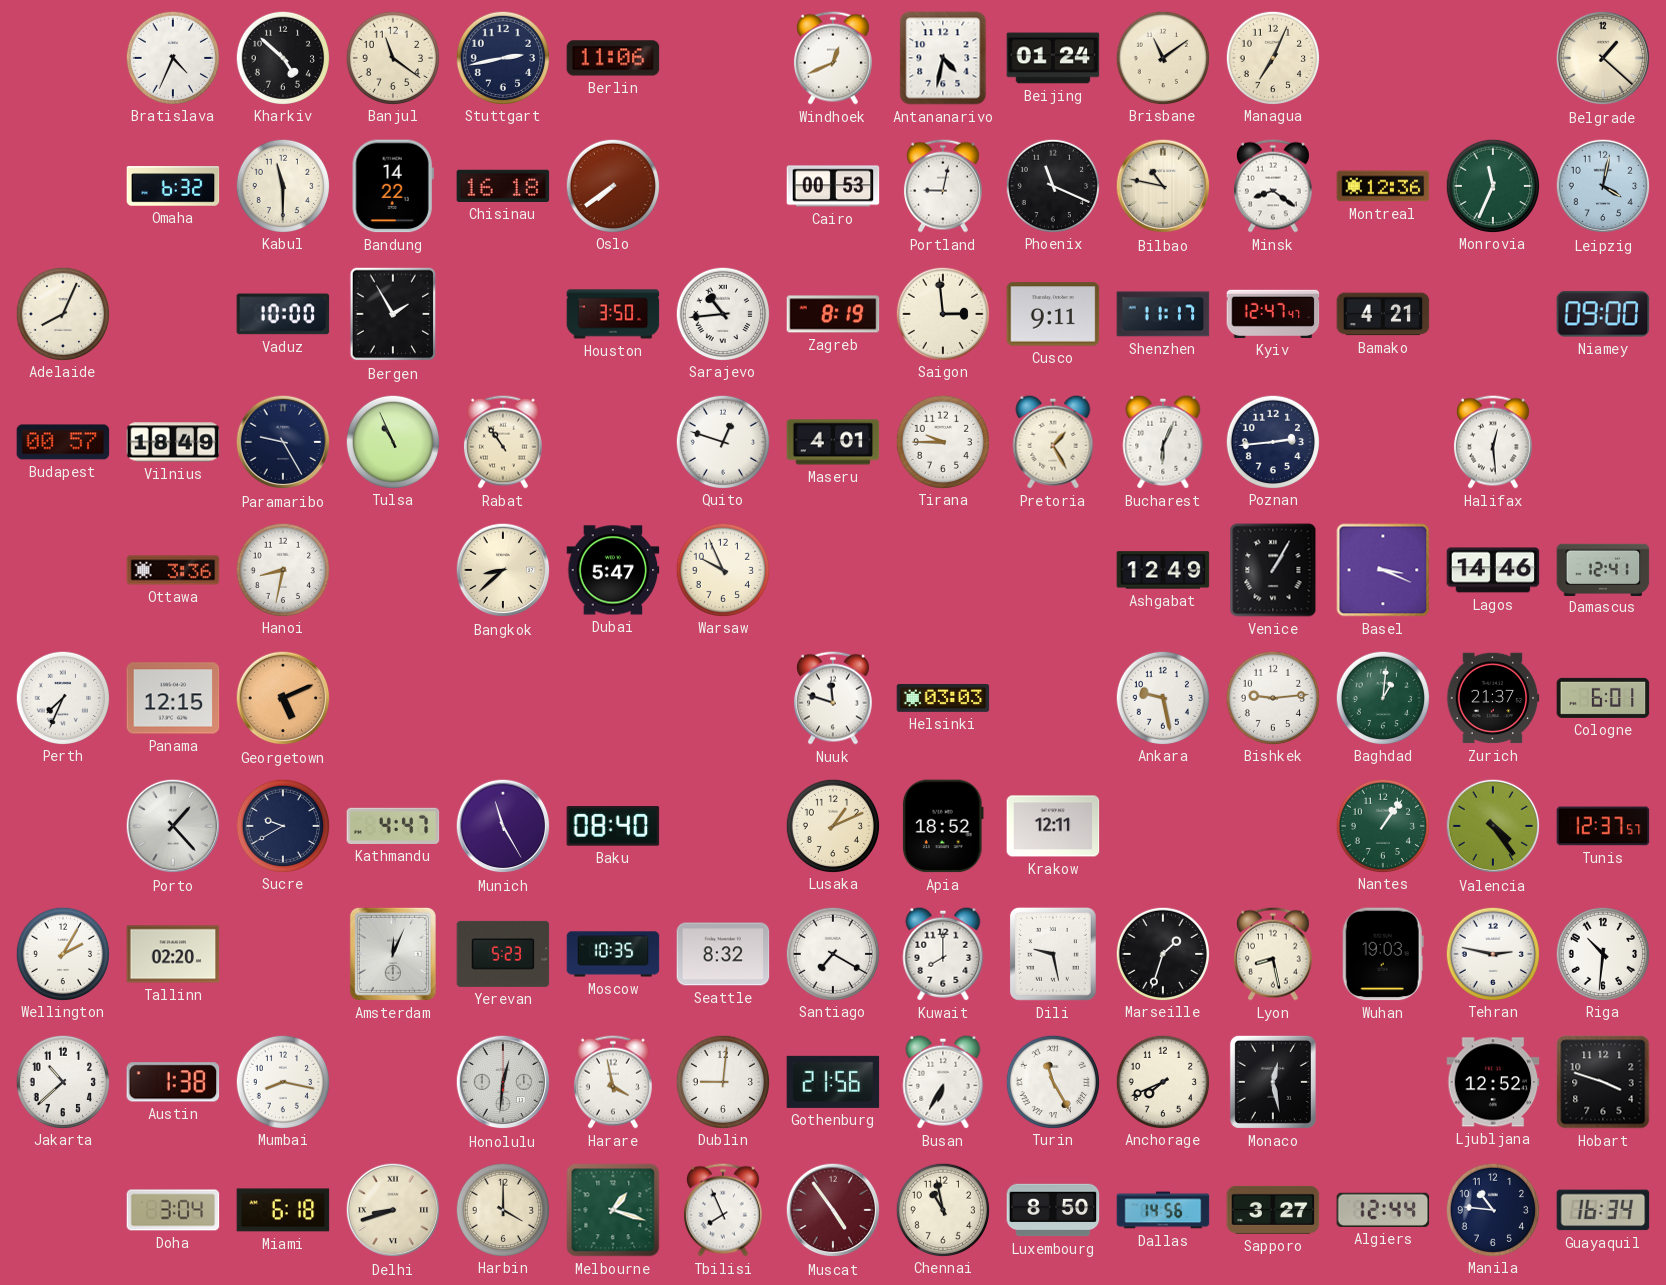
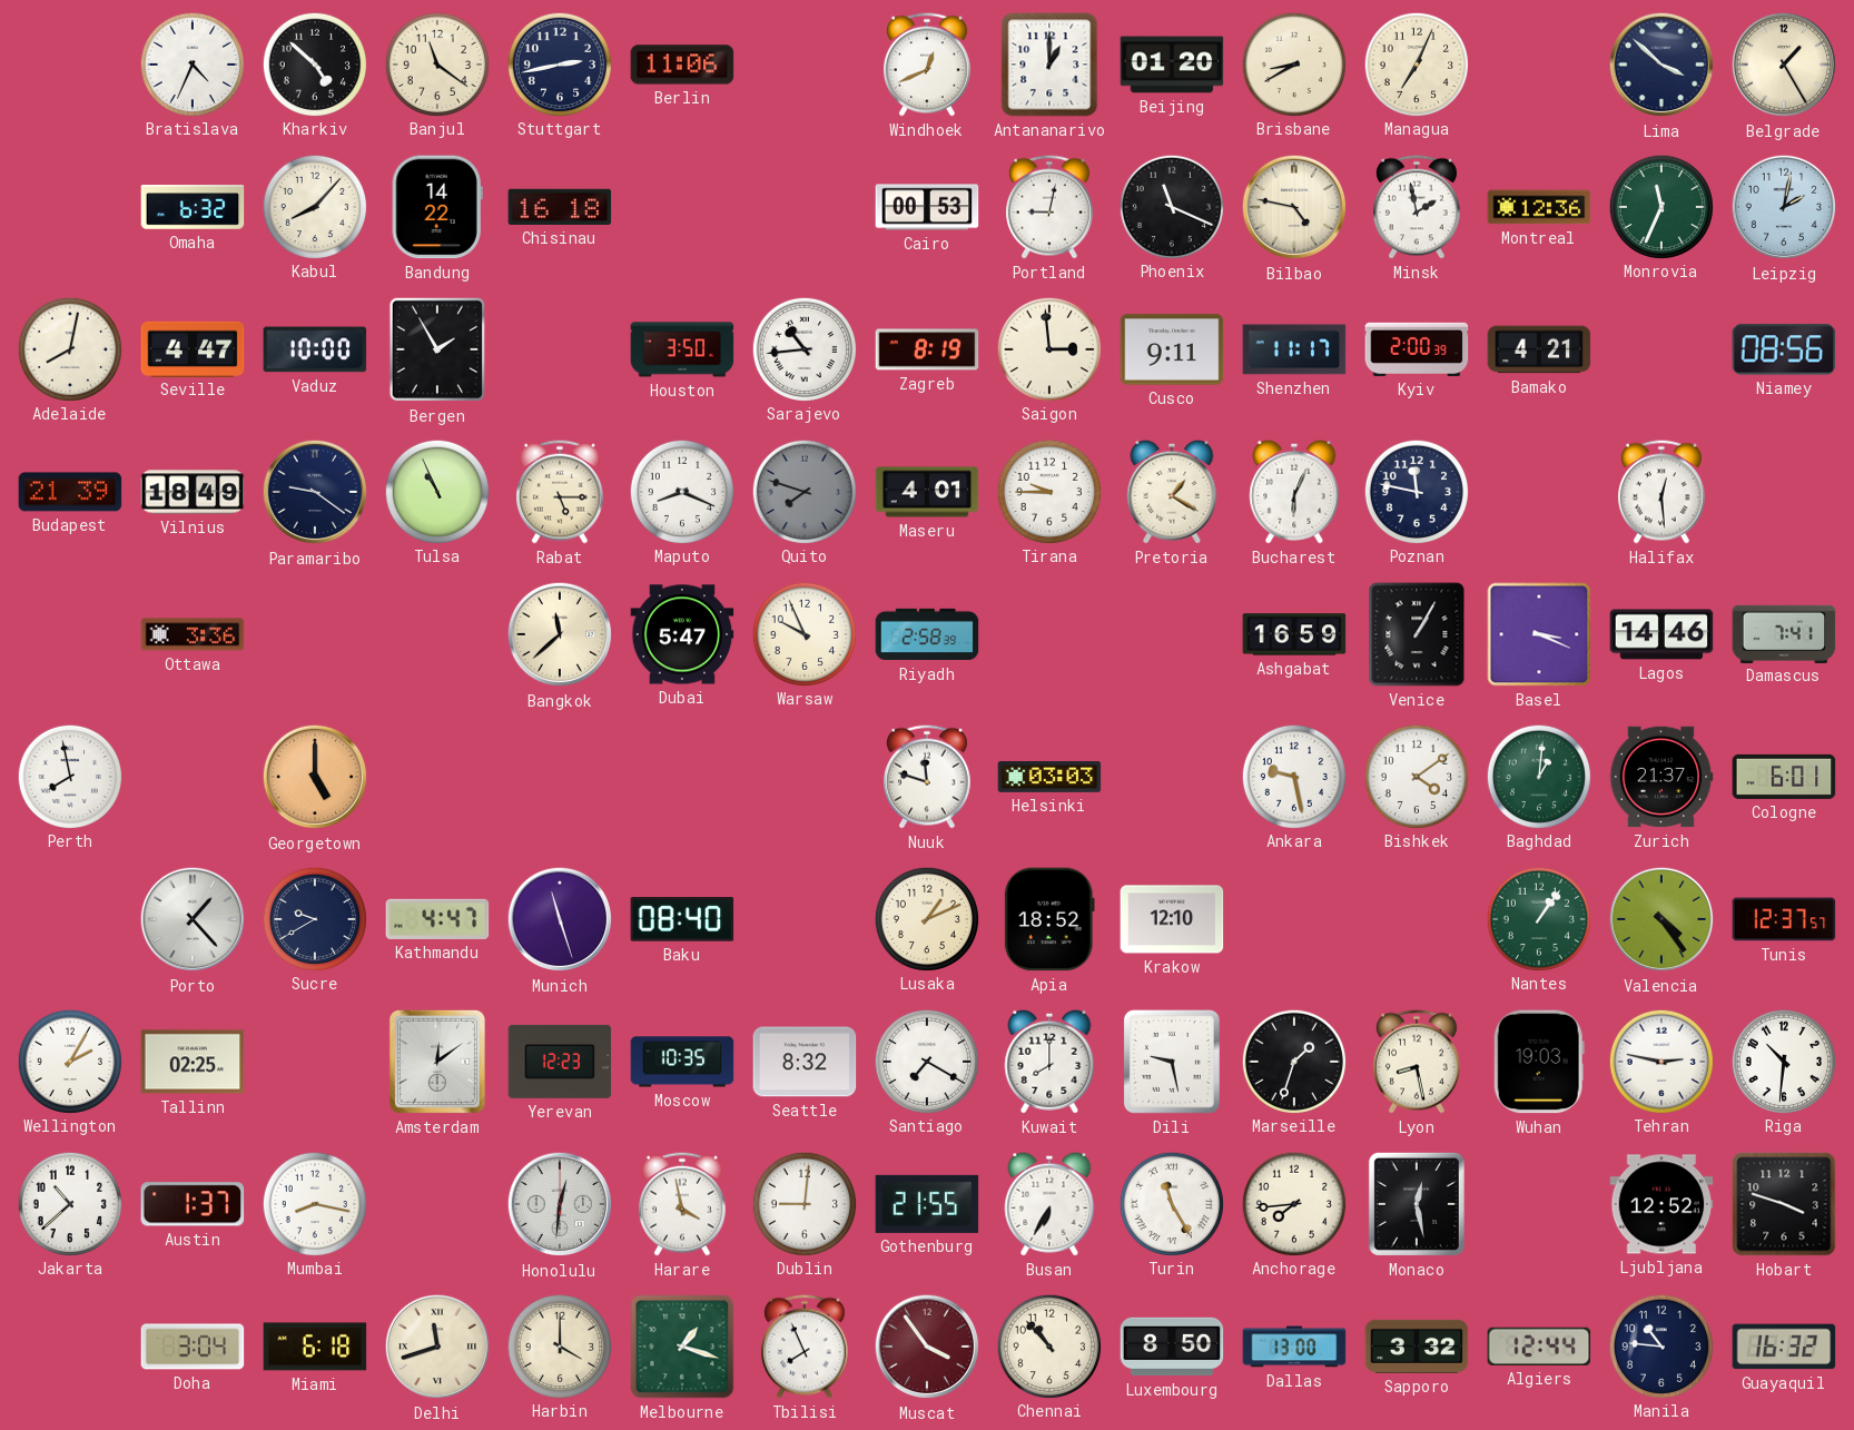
Antananarivo: 4:32 -> 1:00
Beijing: 01:24 -> 01:20
Brisbane: 11:09 -> 8:40
Lima: none -> 3:52
Belgrade: 1:22 -> 1:25
Kabul: 11:30 -> 8:07
Oslo: 7:39 -> none
Bilbao: 10:47 -> 4:47
Minsk: 8:21 -> 1:58
Leipzig: 4:02 -> 2:02
Adelaide: 8:04 -> 8:02
Seville: none -> 4:47
Kyiv: 12:47 -> 2:00
Niamey: 09:00 -> 08:56
Budapest: 00:57 -> 21:39
Paramaribo: 9:25 -> 9:21
Rabat: 10:54 -> 5:15
Maputo: none -> 8:19
Quito: 12:48 -> 7:48
Quito dial: white -> grey
Pretoria: 1:25 -> 1:20
Poznan: 2:44 -> 11:47
Hanoi: 8:32 -> none
Bangkok: 8:38 -> 11:38
Riyadh: none -> 2:58
Ashgabat: 12:49 -> 16:59
Damascus: 12:41 -> 7:41
Perth: 7:34 -> 7:58
Panama: 12:15 -> none
Georgetown: 5:11 -> 5:00
Bishkek: 9:14 -> 4:09
Munich: 11:25 -> 11:27
Krakow: 12:11 -> 12:10
Tallinn: 02:20 -> 02:25
Amsterdam: 12:04 -> 12:09
Yerevan: 5:23 -> 12:23
Austin: 1:38 -> 1:37
Gothenburg: 21:56 -> 21:55
Anchorage: 7:41 -> 7:44
Delhi: 8:42 -> 11:42
Muscat: 4:54 -> 3:54
Chennai: 10:58 -> 10:53
Dallas: 14:56 -> 13:00
Sapporo: 3:27 -> 3:32
Guayaquil: 16:34 -> 16:32
